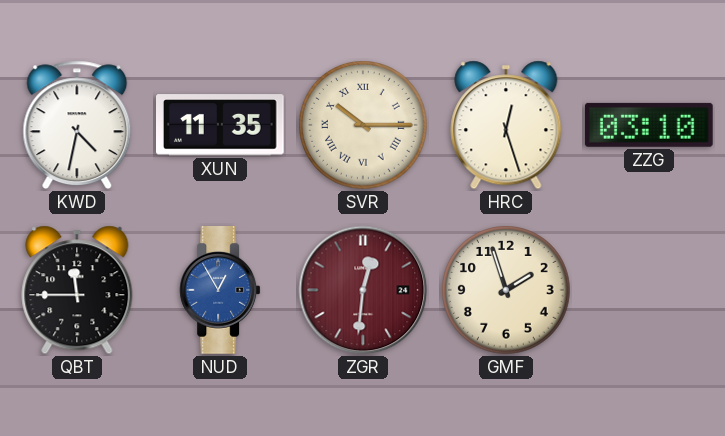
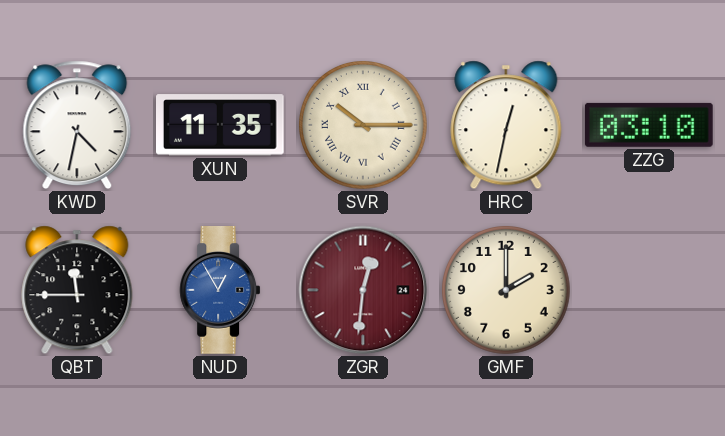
HRC: 12:27 -> 12:32
GMF: 1:57 -> 2:00
